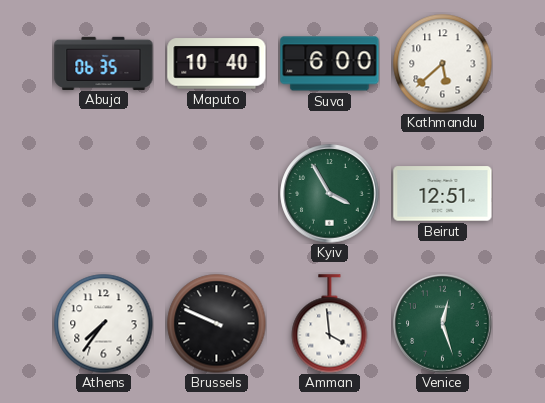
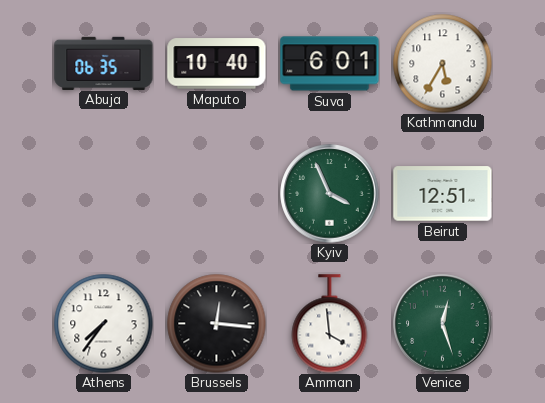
Suva: 6:00 -> 6:01
Kathmandu: 5:38 -> 5:35
Kyiv: 3:55 -> 3:56
Brussels: 9:49 -> 12:16
